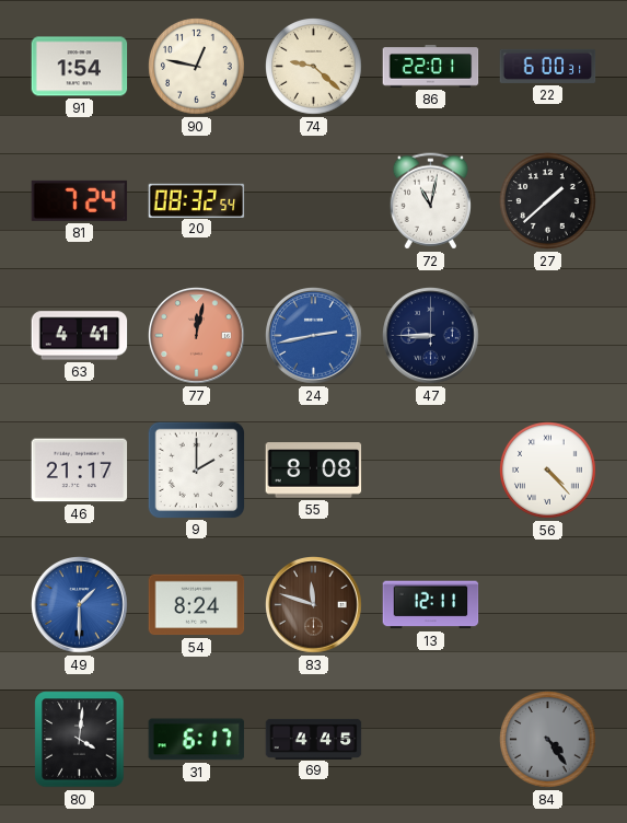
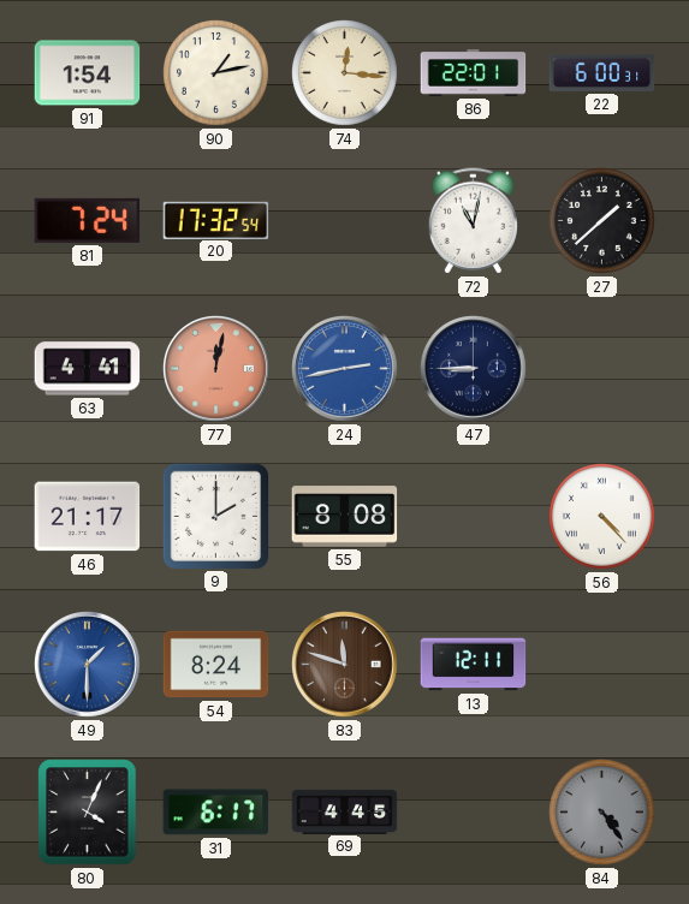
90: 12:47 -> 1:13
74: 9:22 -> 12:16
20: 08:32 -> 17:32
80: 4:01 -> 4:04
